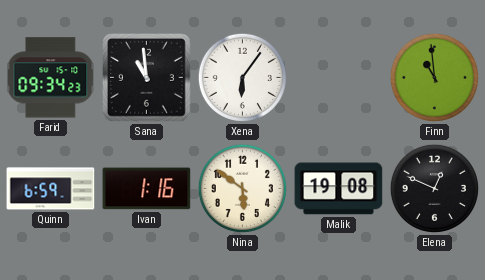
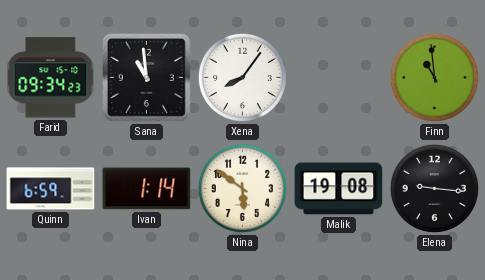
Xena: 6:06 -> 8:06
Ivan: 1:16 -> 1:14
Elena: 12:49 -> 9:16
